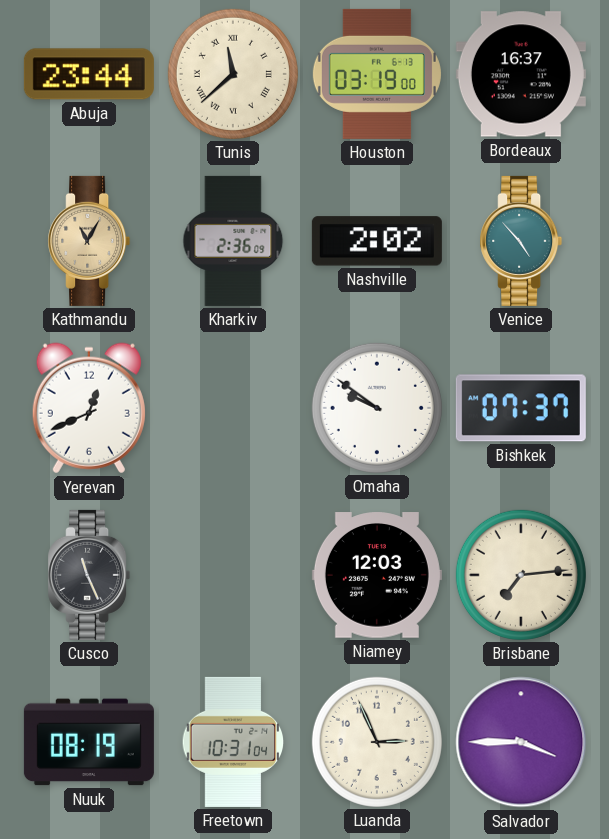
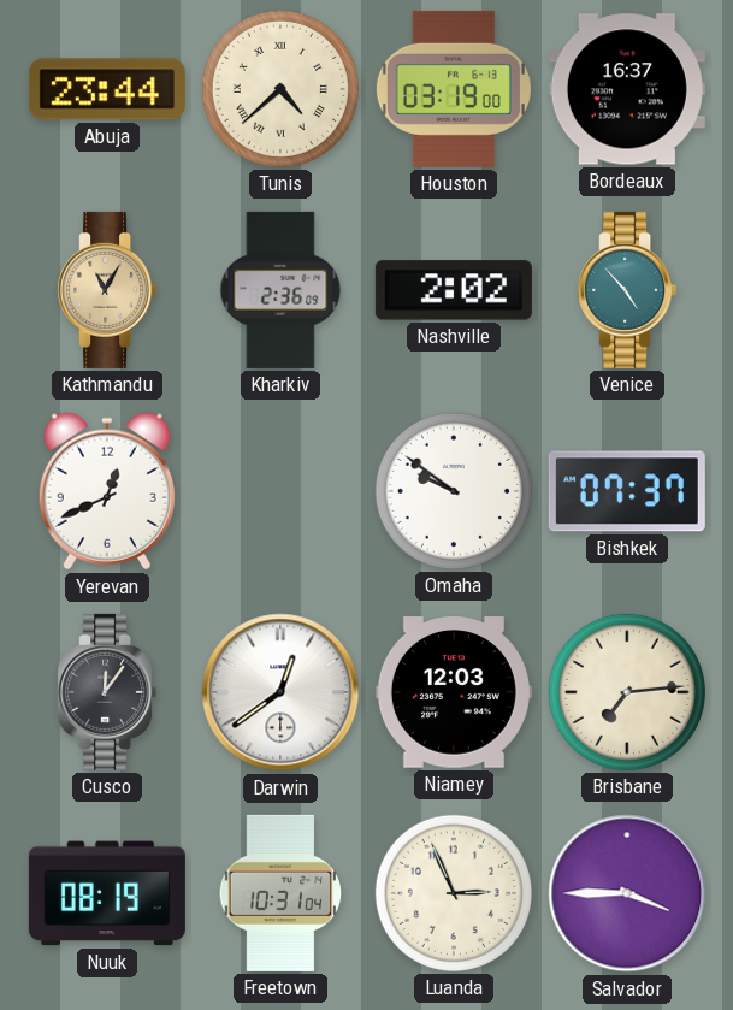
Tunis: 11:38 -> 4:38
Cusco: 11:26 -> 12:06
Darwin: none -> 12:39
